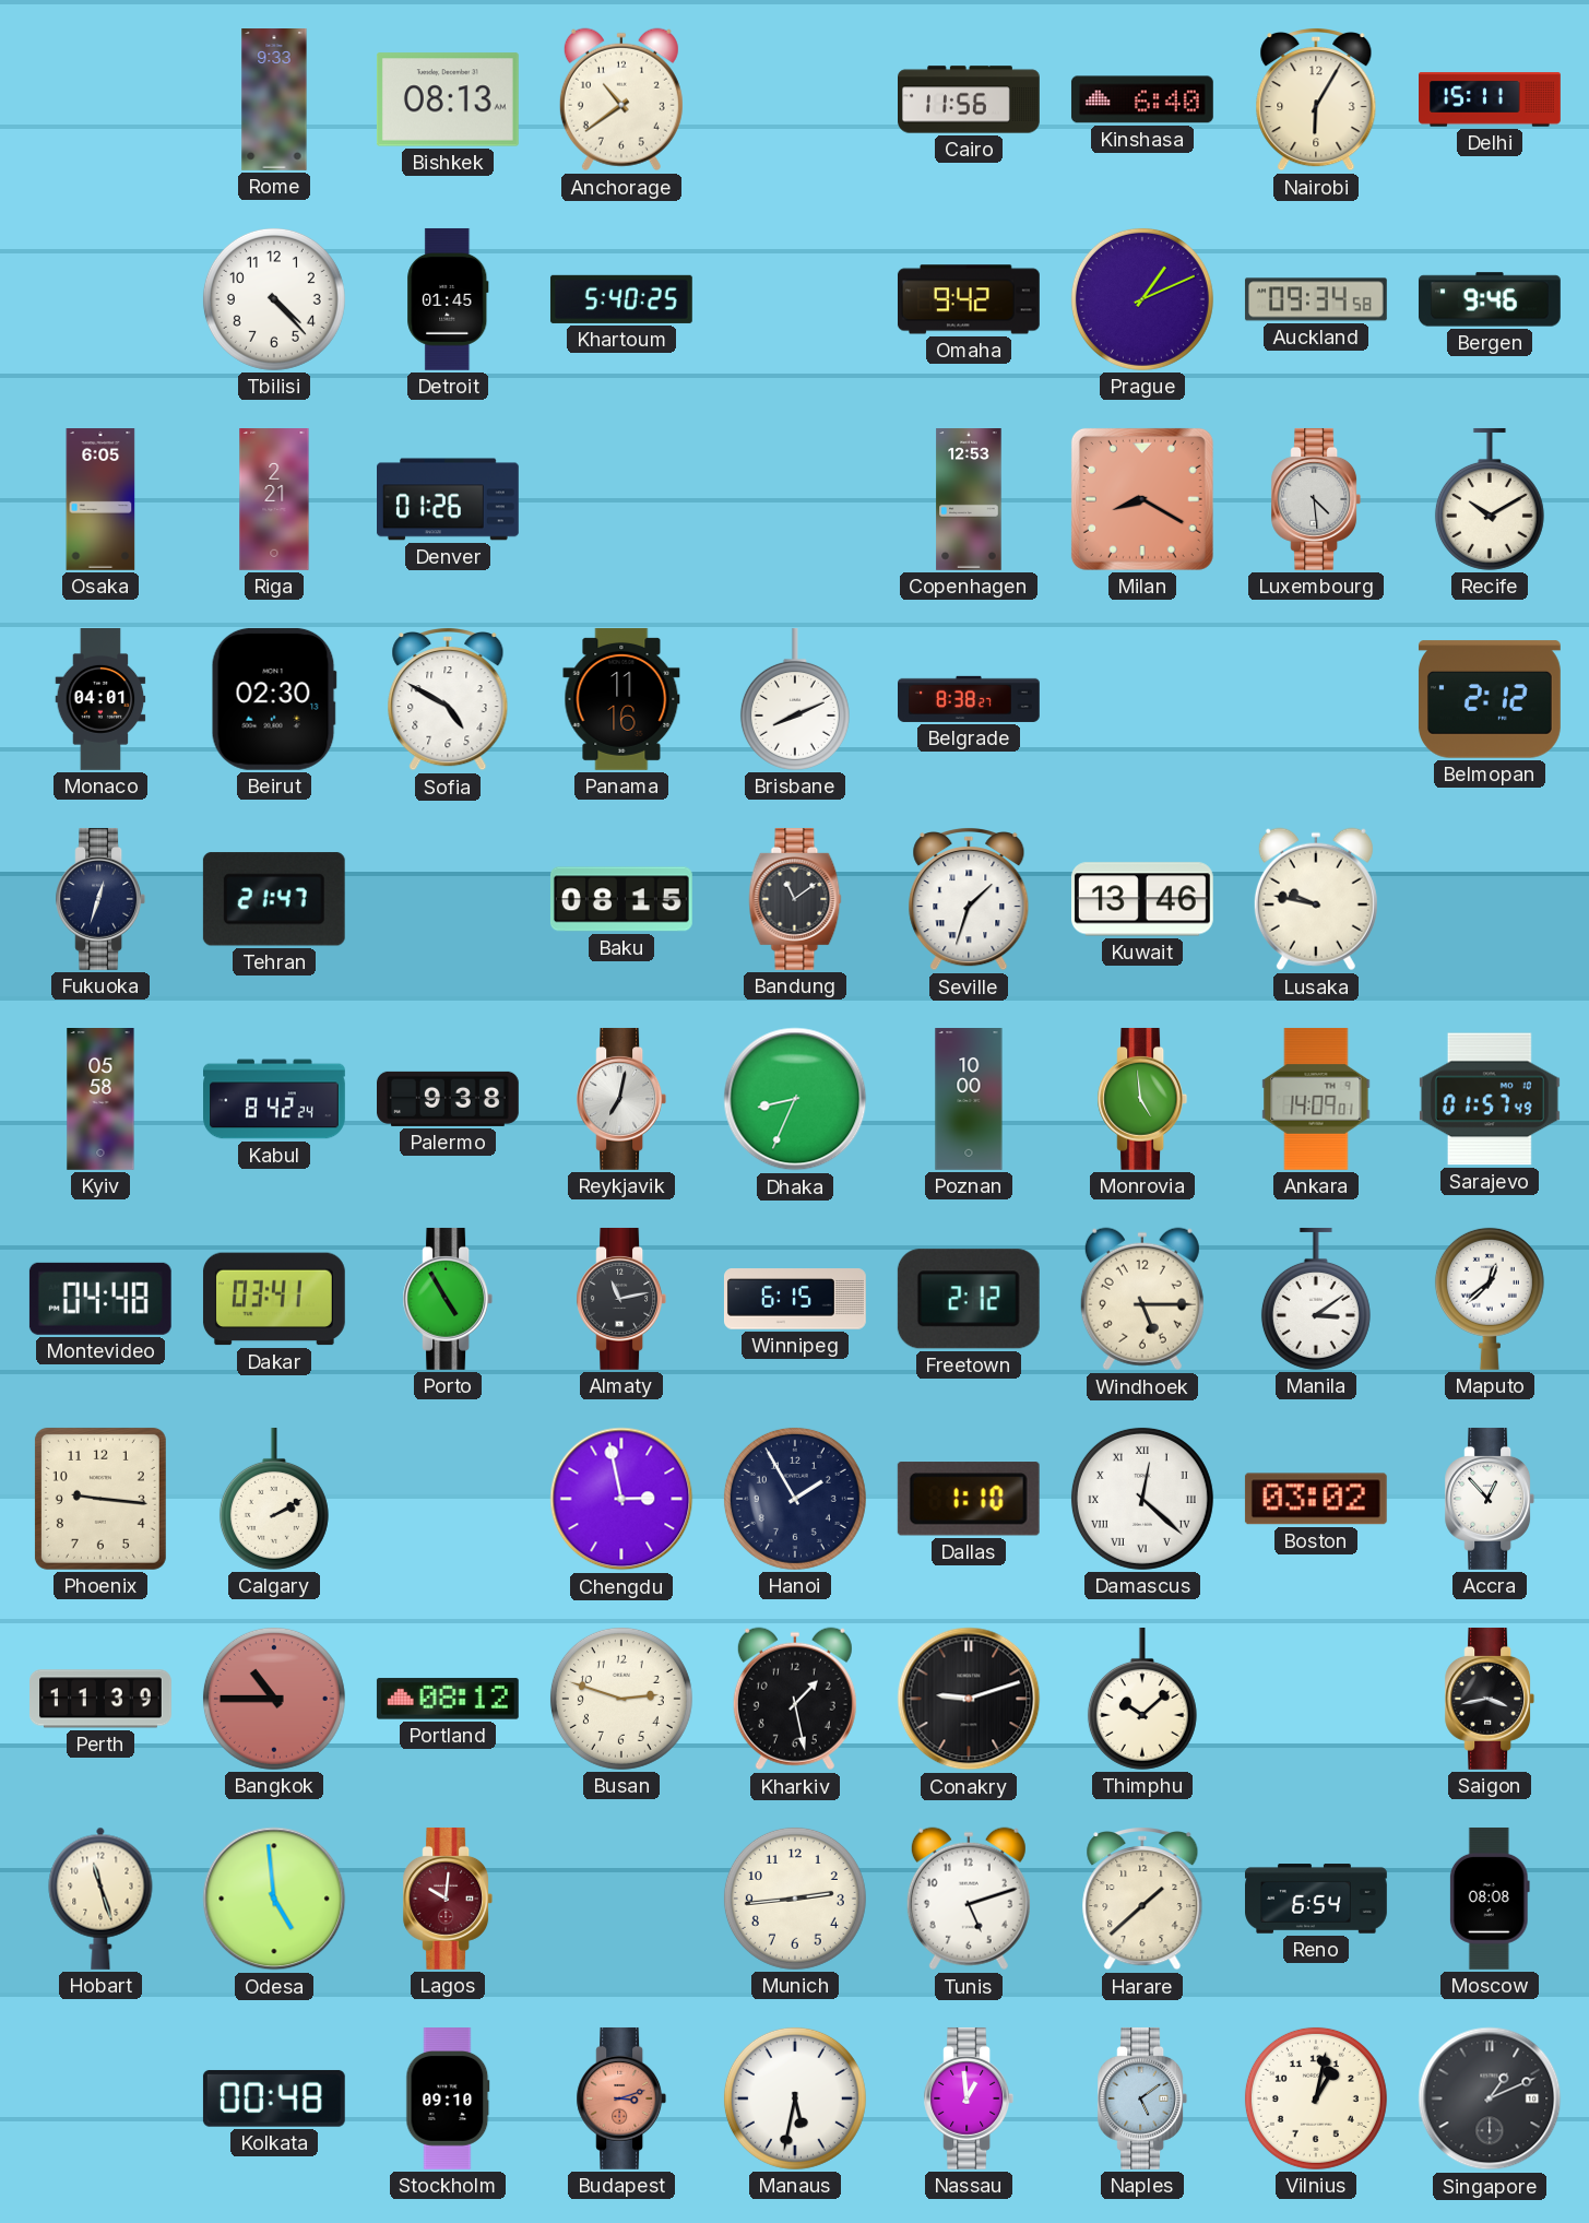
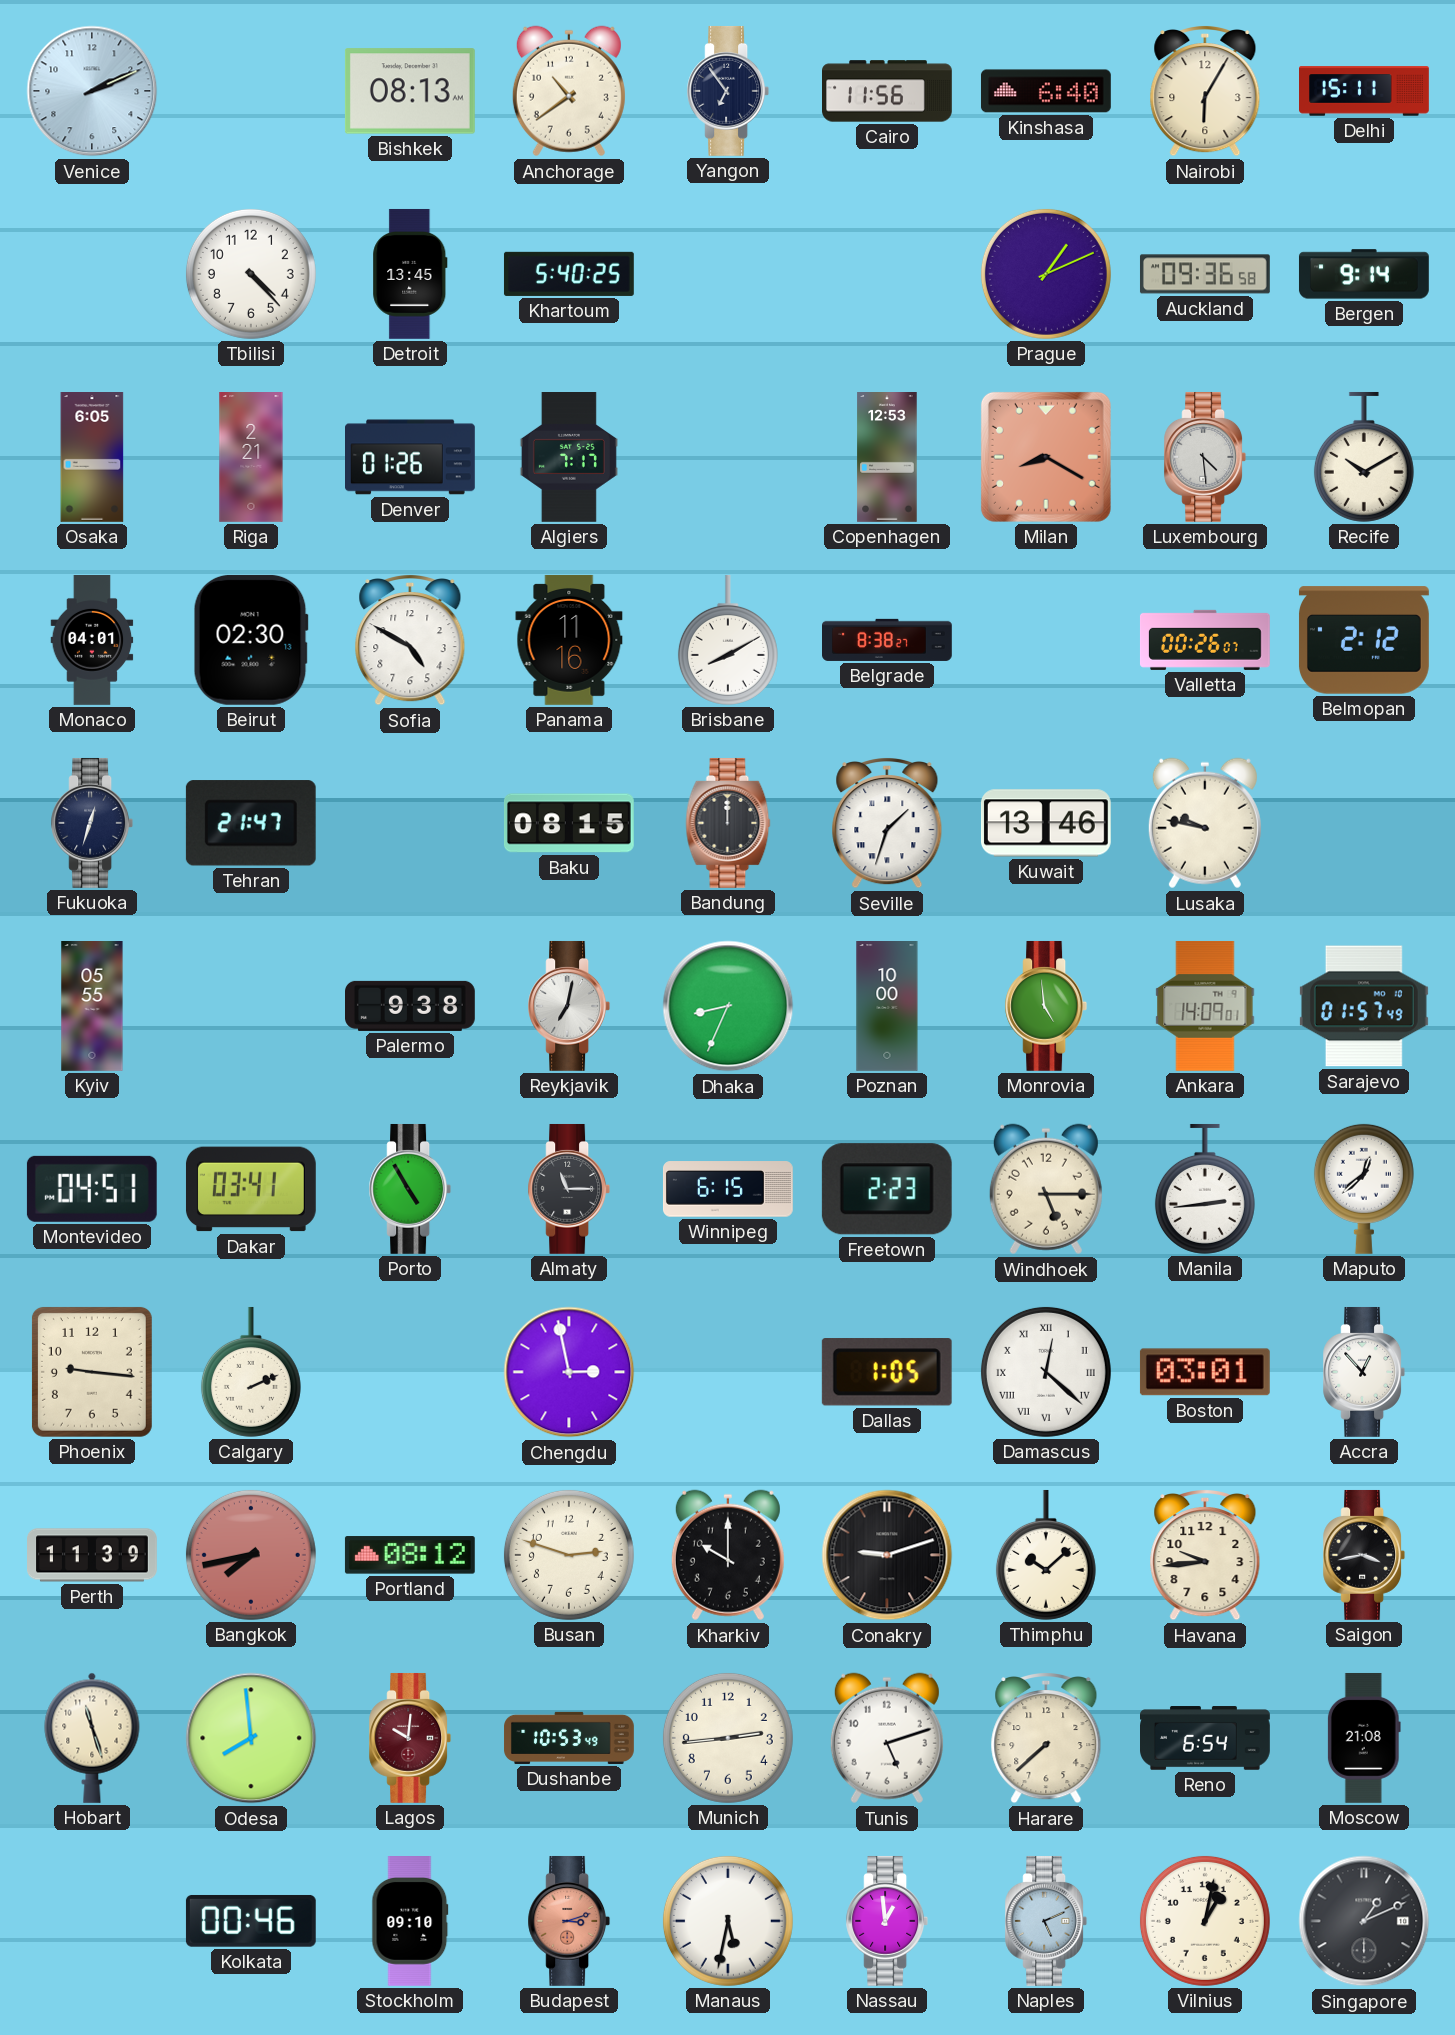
Venice: none -> 2:11
Rome: 9:33 -> none
Yangon: none -> 6:54
Detroit: 01:45 -> 13:45
Omaha: 9:42 -> none
Auckland: 09:34 -> 09:36
Bergen: 9:46 -> 9:14
Algiers: none -> 7:17
Brisbane: 8:11 -> 8:10
Valletta: none -> 00:26
Bandung: 11:09 -> 12:00
Kyiv: 05:58 -> 05:55
Kabul: 8:42 -> none
Montevideo: 04:48 -> 04:51
Almaty: 11:13 -> 11:15
Freetown: 2:12 -> 2:23
Manila: 3:09 -> 2:44
Calgary: 2:10 -> 2:11
Hanoi: 1:55 -> none
Dallas: 1:10 -> 1:05
Boston: 03:02 -> 03:01
Bangkok: 10:45 -> 7:43
Kharkiv: 1:28 -> 10:00
Havana: none -> 9:44
Odesa: 4:59 -> 7:59
Dushanbe: none -> 10:53
Harare: 1:38 -> 7:38
Moscow: 08:08 -> 21:08
Kolkata: 00:48 -> 00:46
Naples: 5:09 -> 5:11
